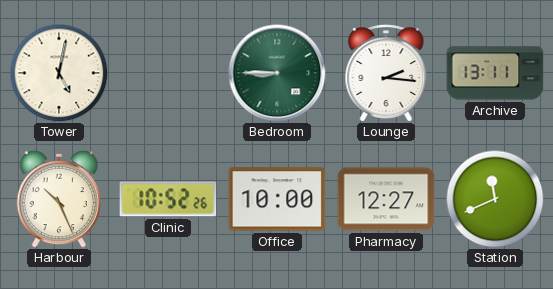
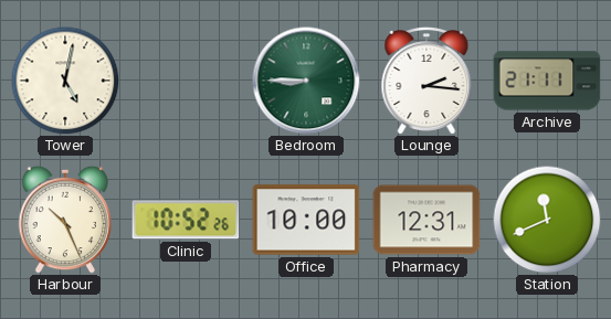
Archive: 13:11 -> 21:11
Pharmacy: 12:27 -> 12:31
